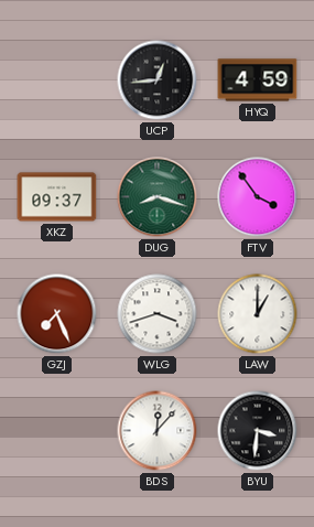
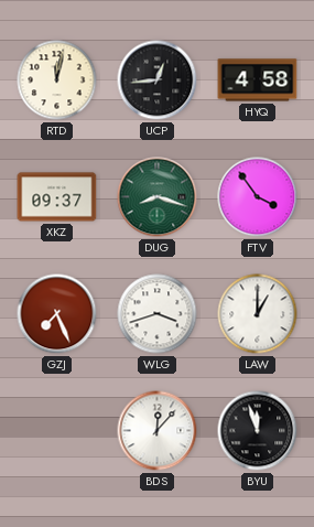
RTD: none -> 12:02
HYQ: 4:59 -> 4:58
BYU: 3:31 -> 11:57
